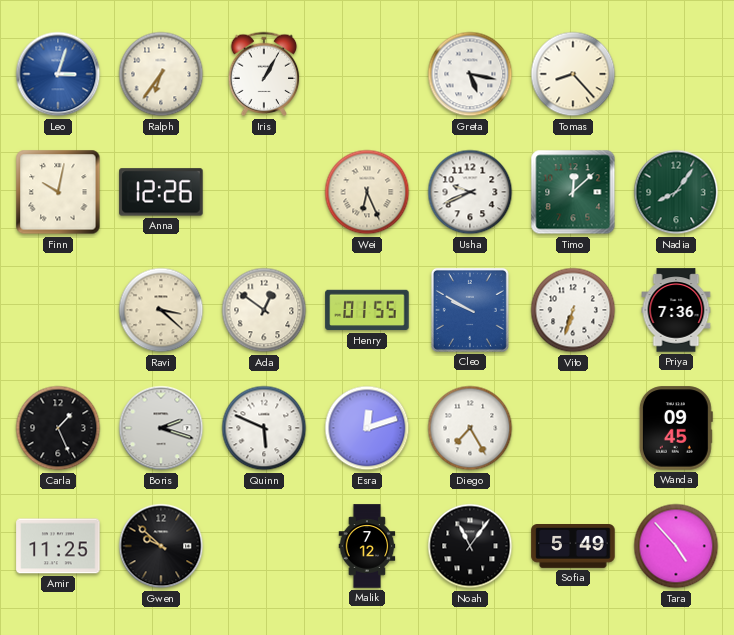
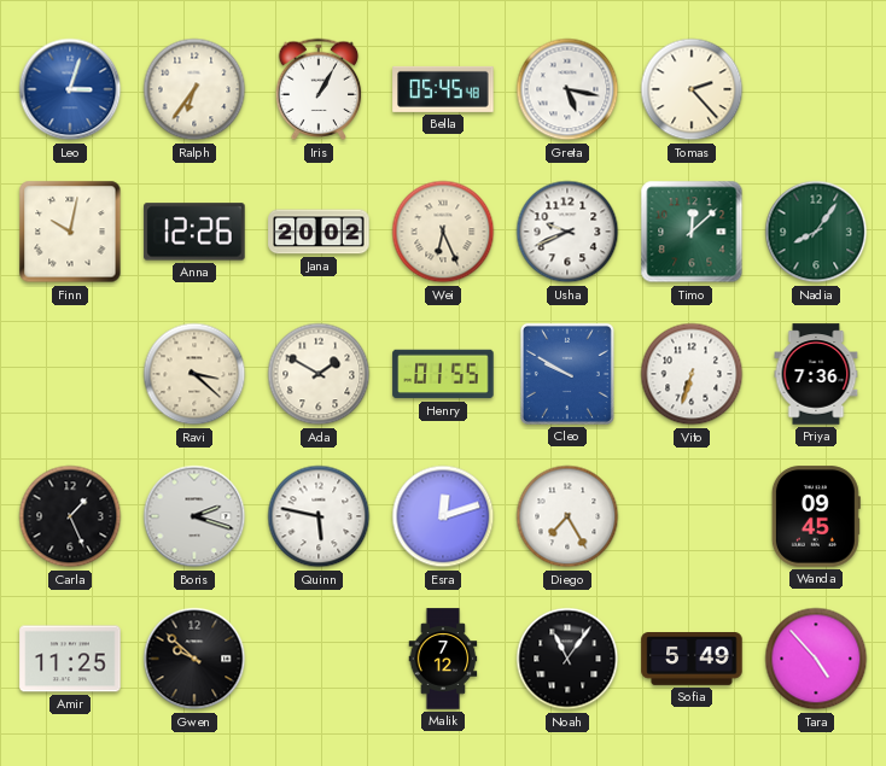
Bella: none -> 05:45
Tomas: 8:23 -> 2:23
Jana: none -> 20:02
Ada: 12:51 -> 1:50
Quinn: 5:49 -> 5:47
